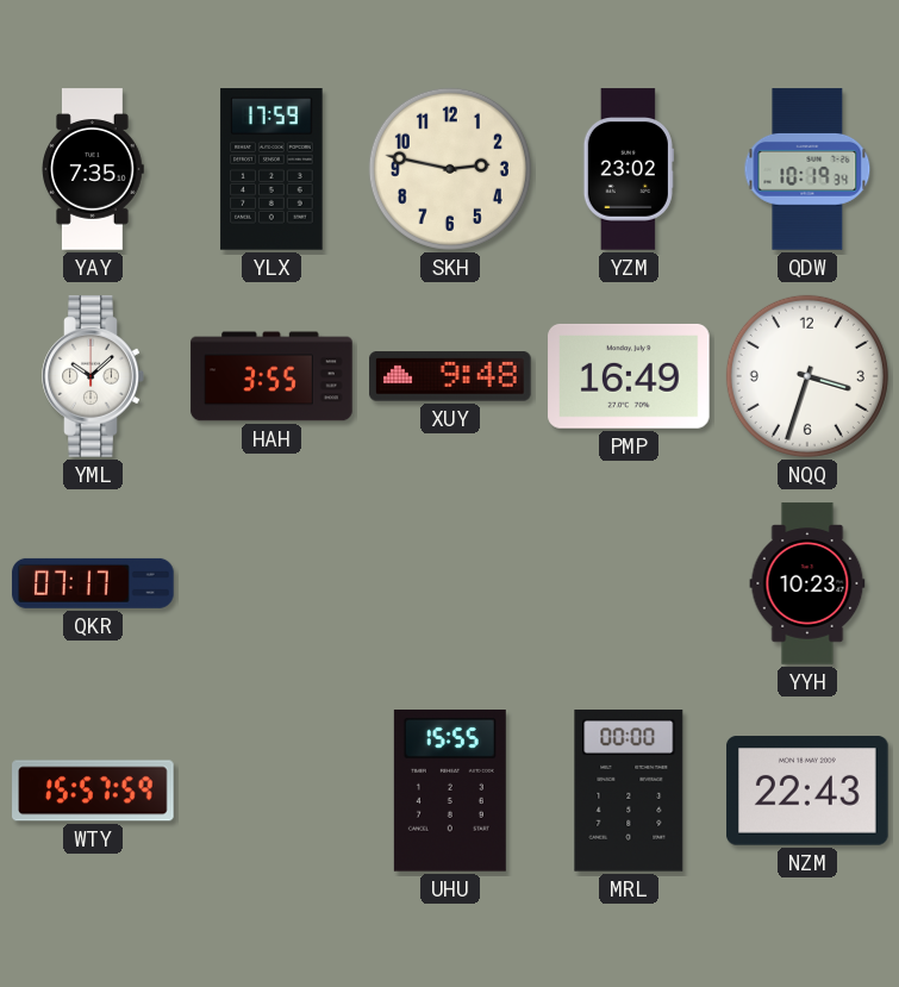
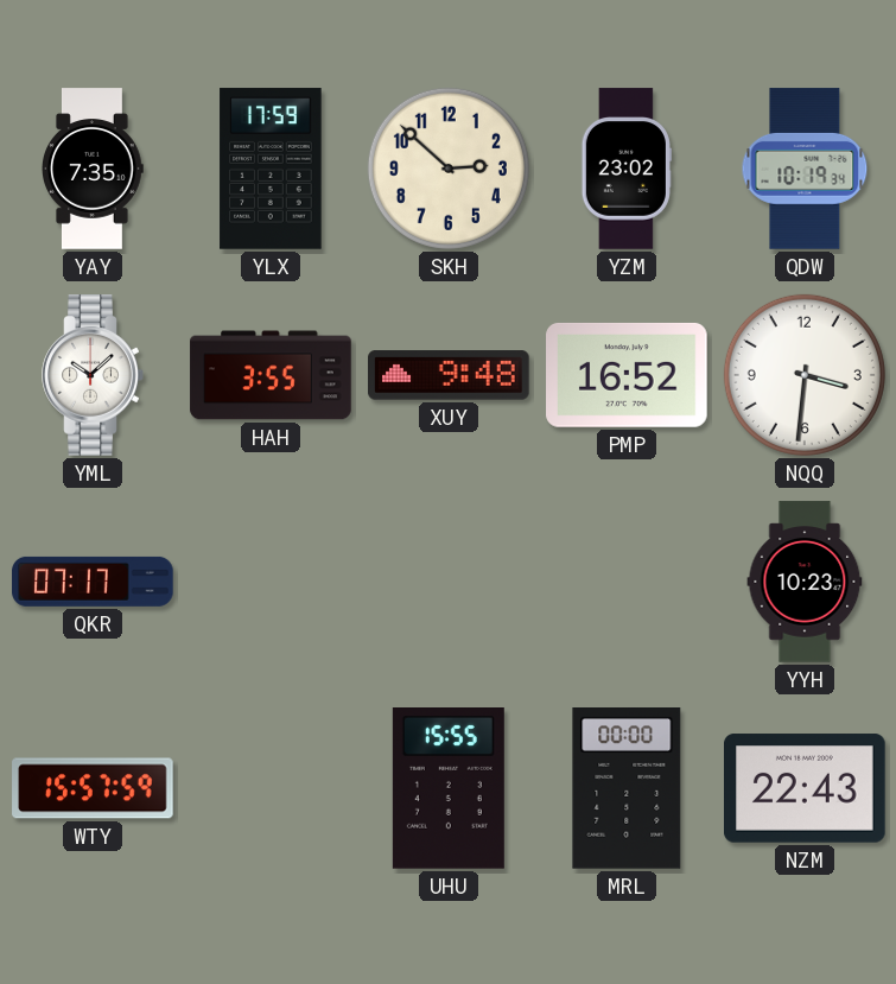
SKH: 2:47 -> 2:52
PMP: 16:49 -> 16:52
NQQ: 3:33 -> 3:31
